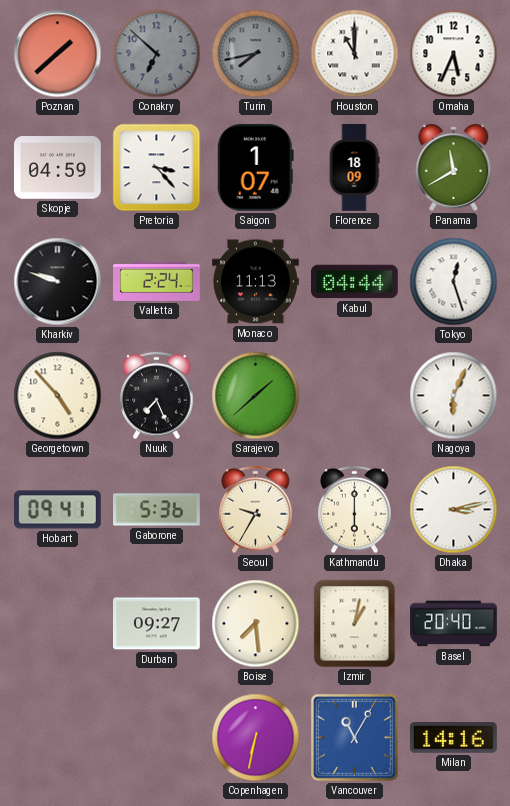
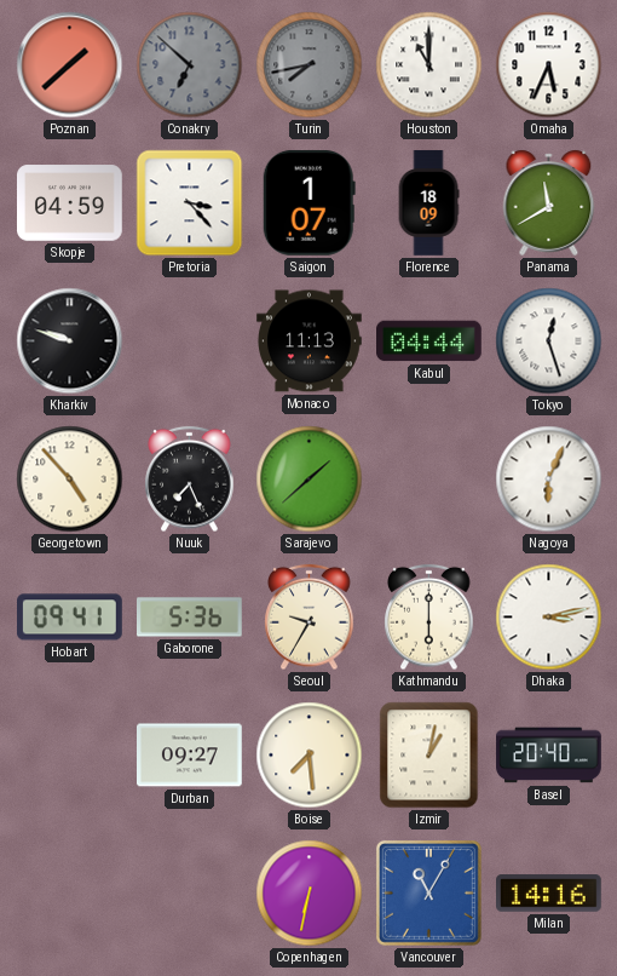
Valletta: 2:24 -> none
